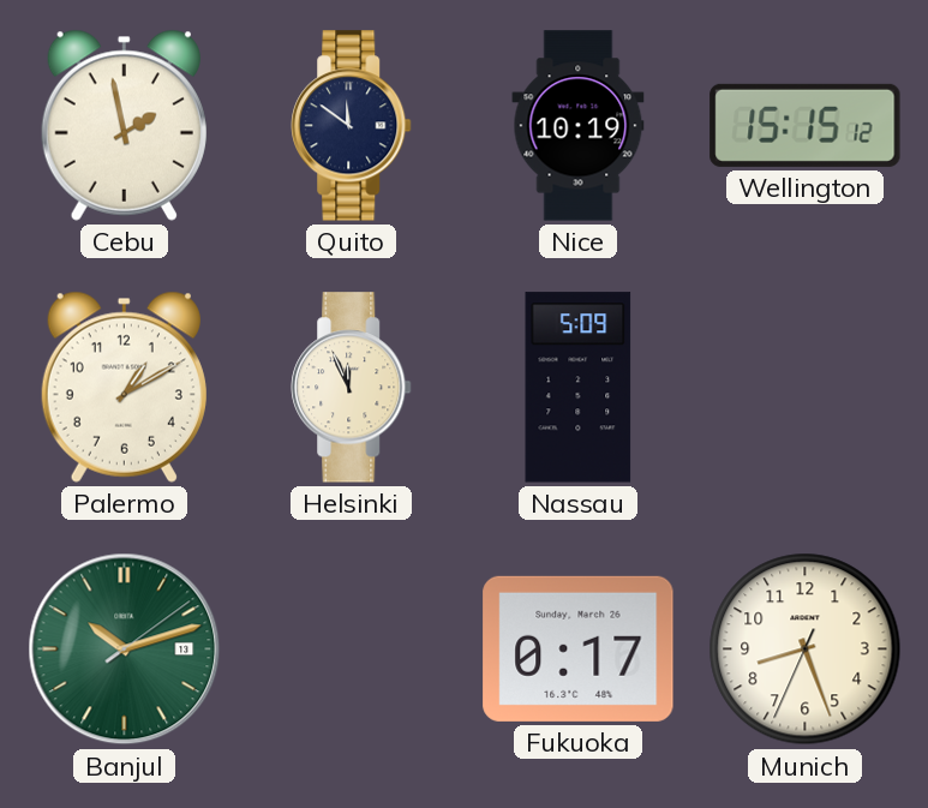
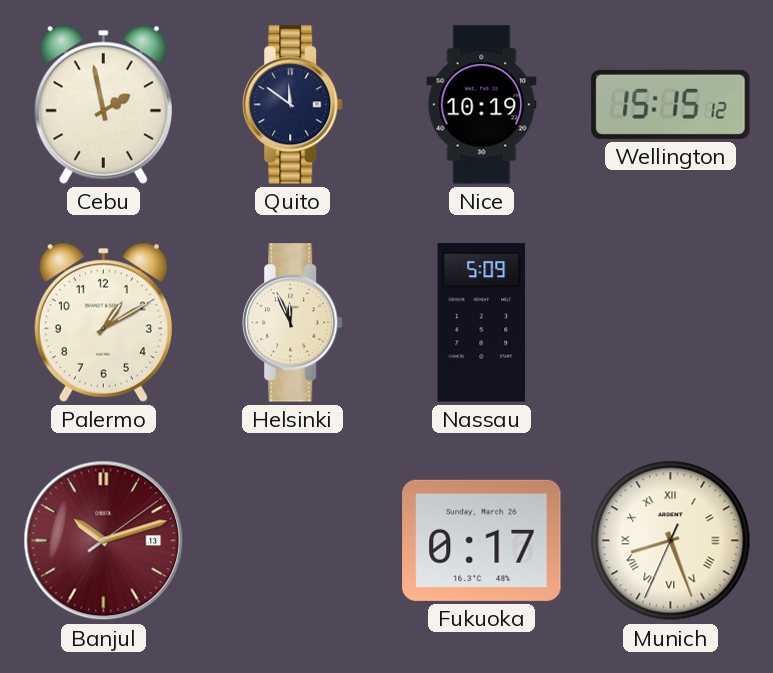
Banjul dial: green -> burgundy
Munich numerals: Arabic -> Roman
